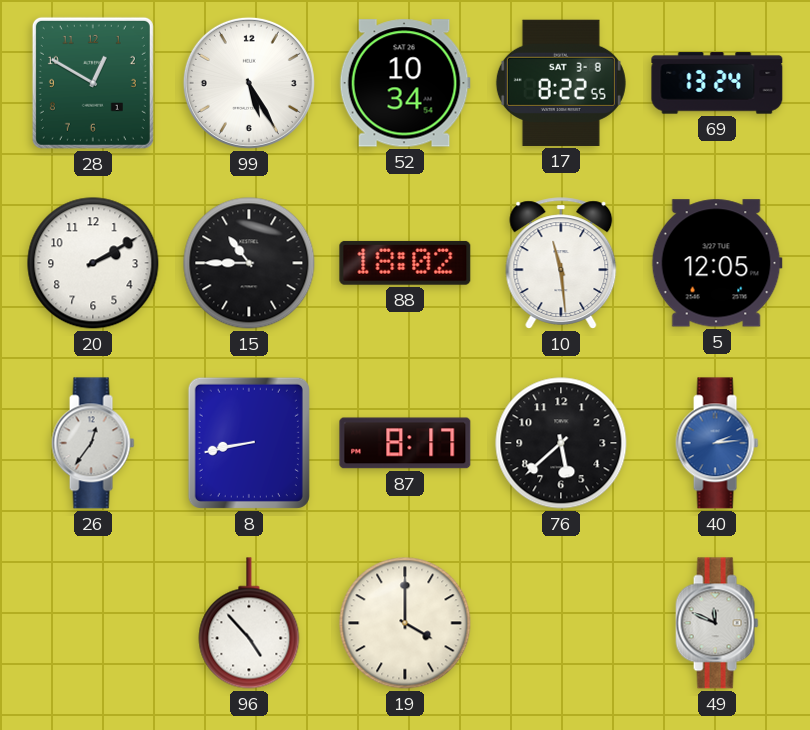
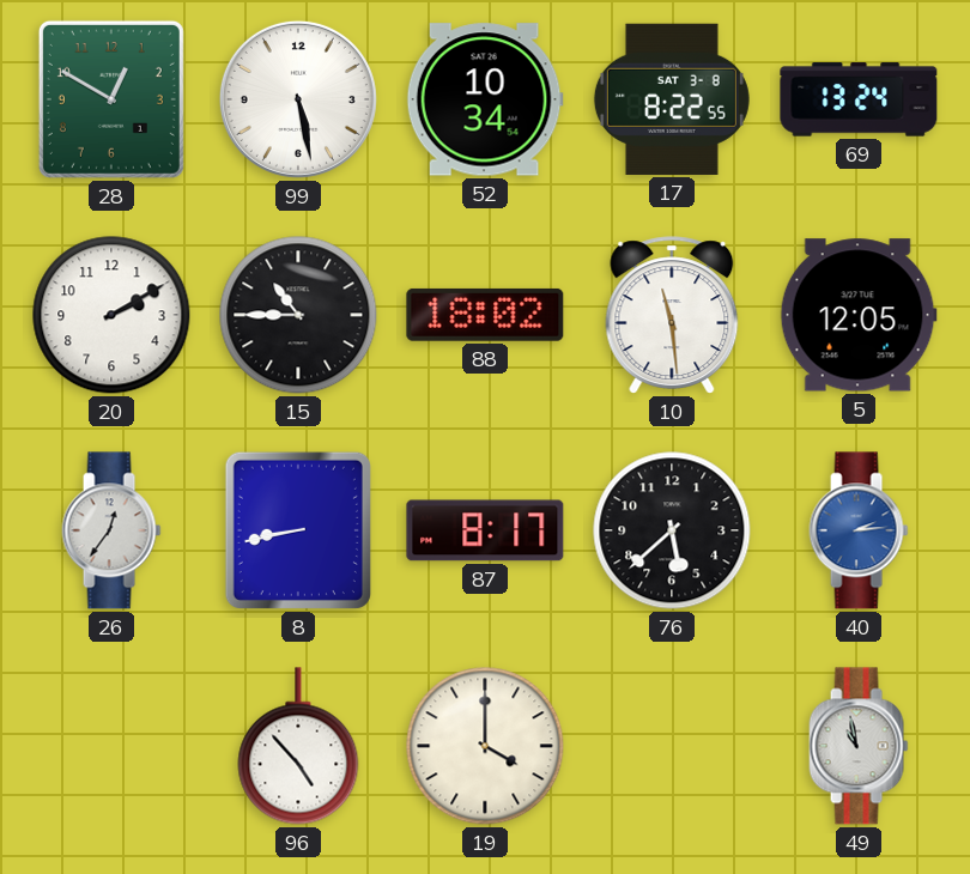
99: 5:25 -> 5:28
49: 11:49 -> 10:58
